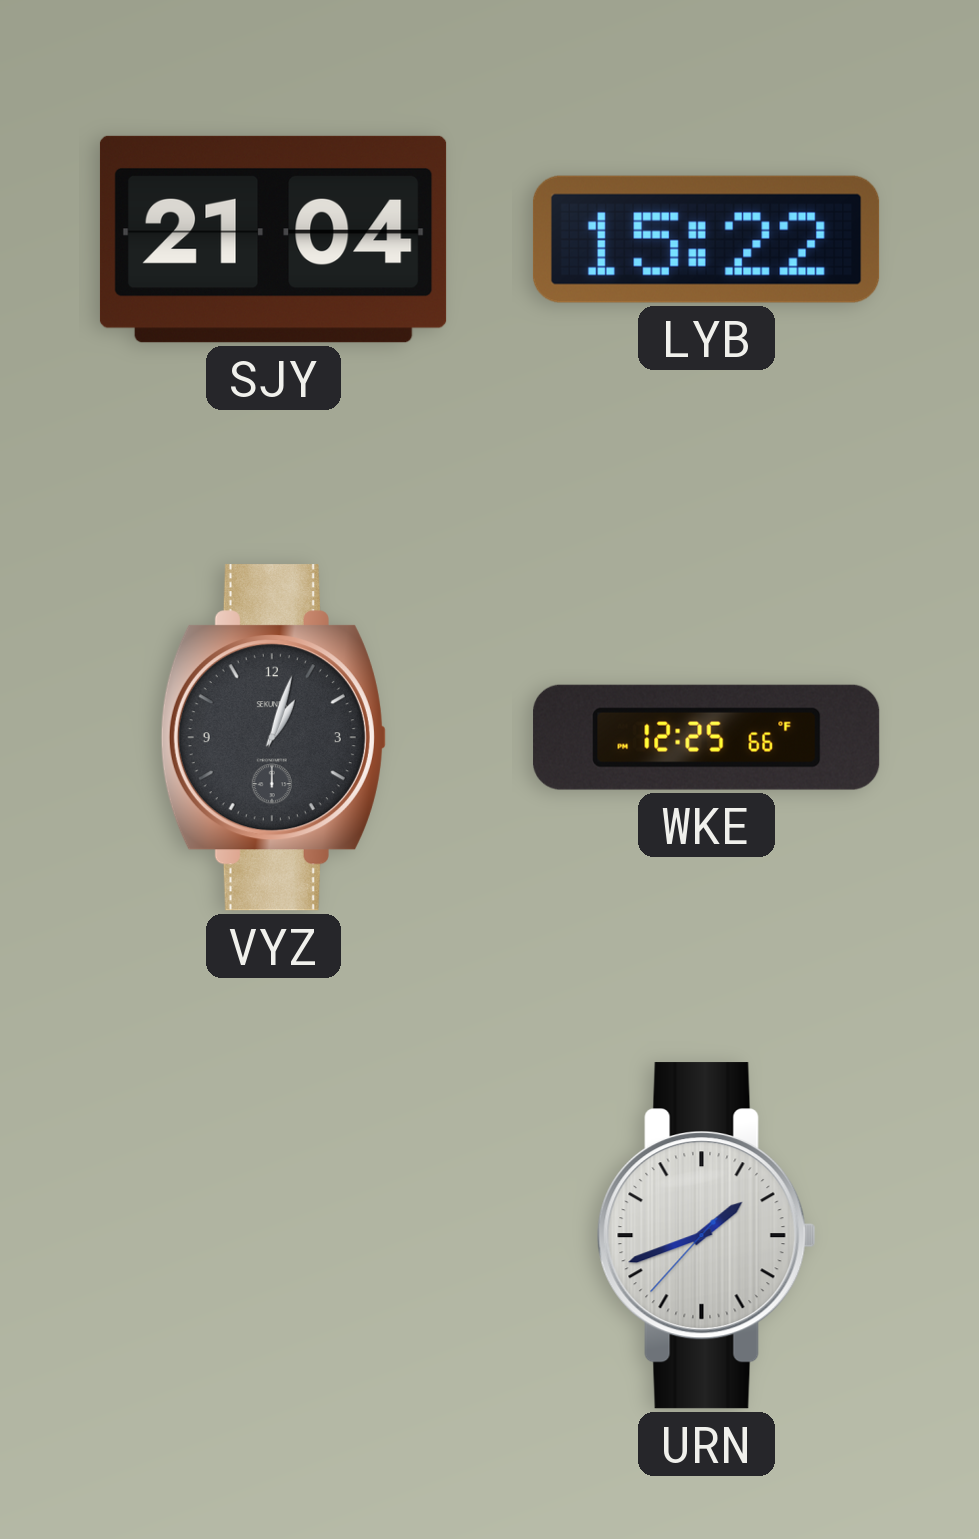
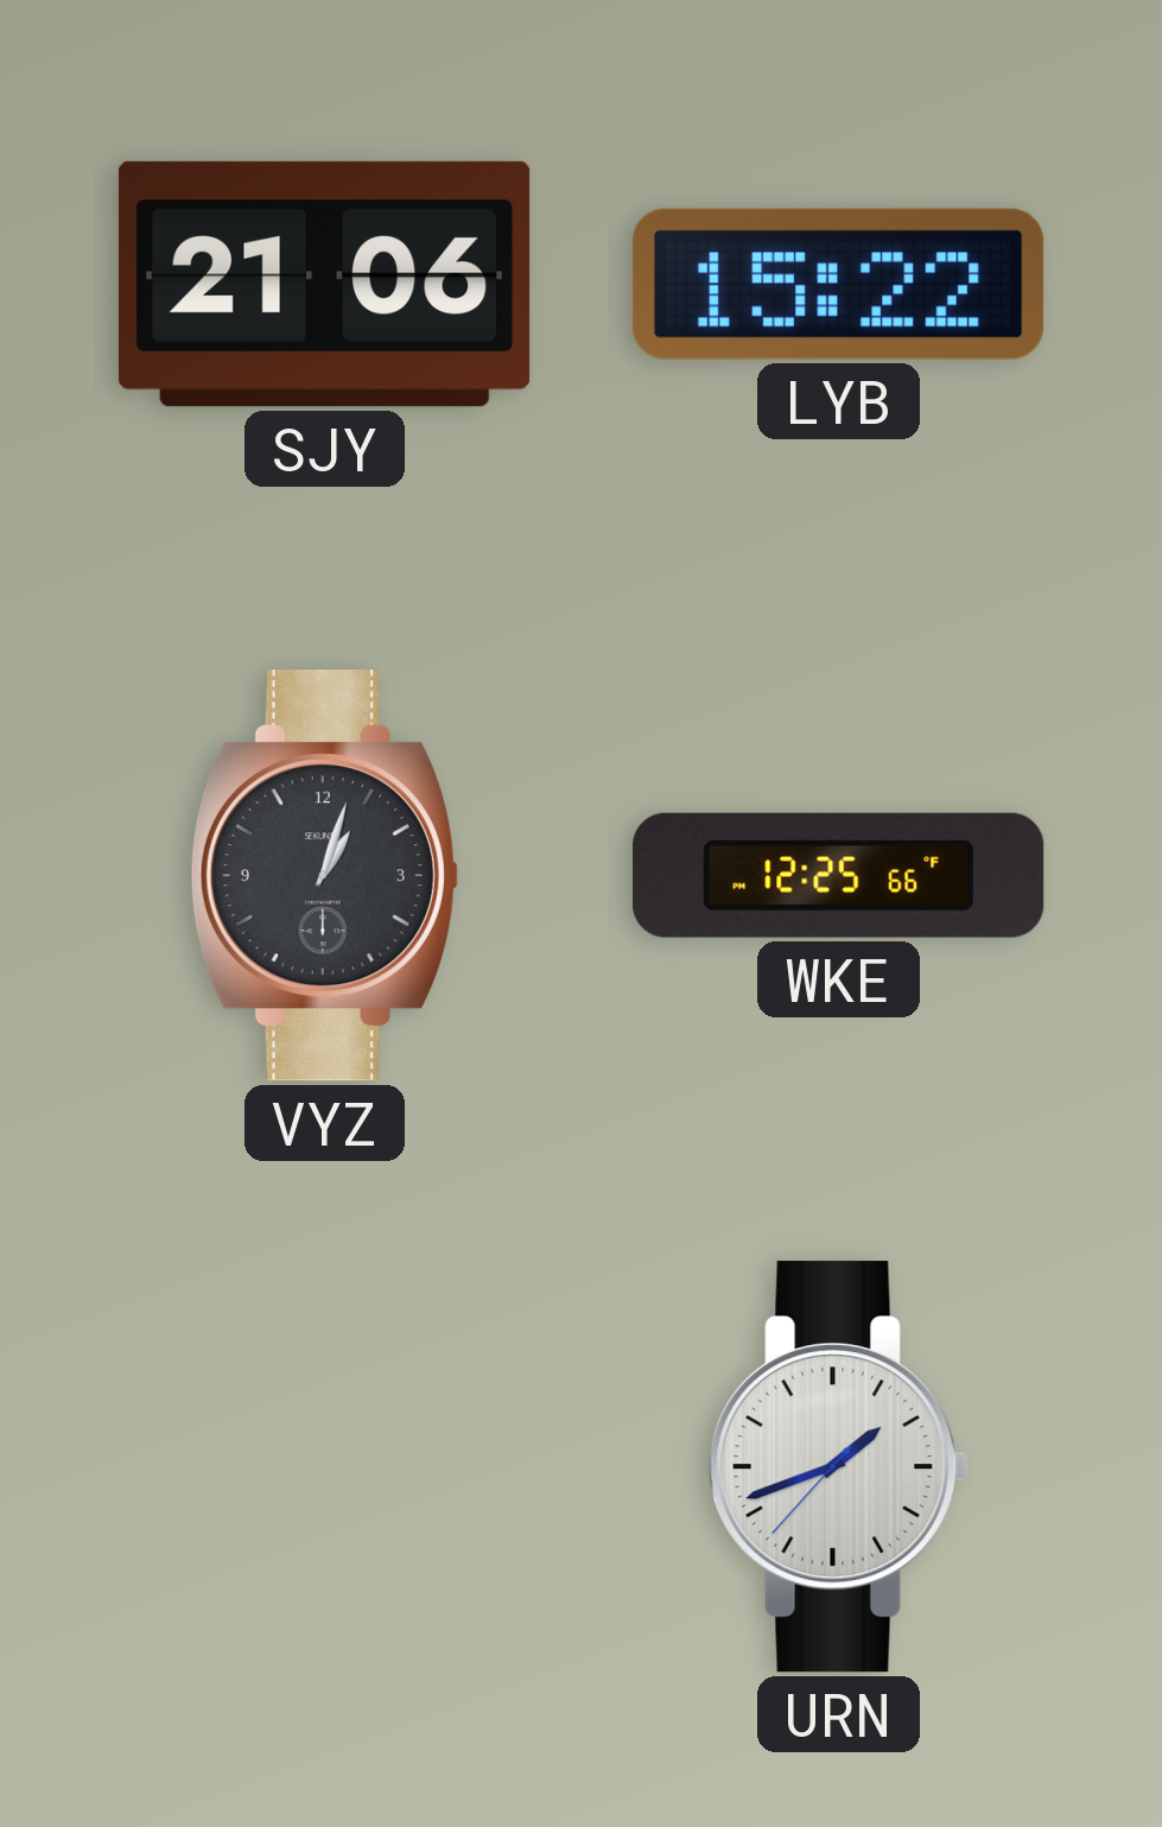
SJY: 21:04 -> 21:06
